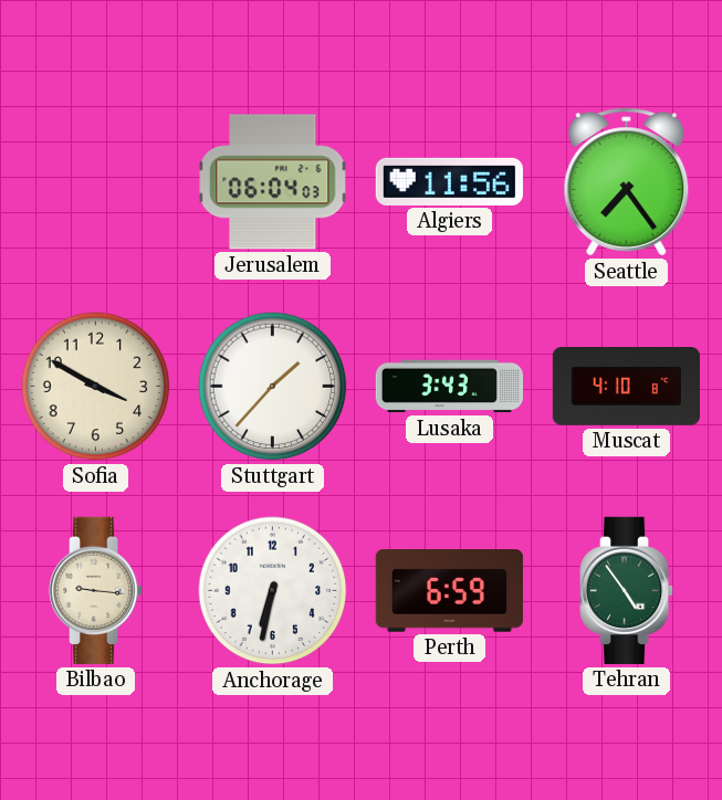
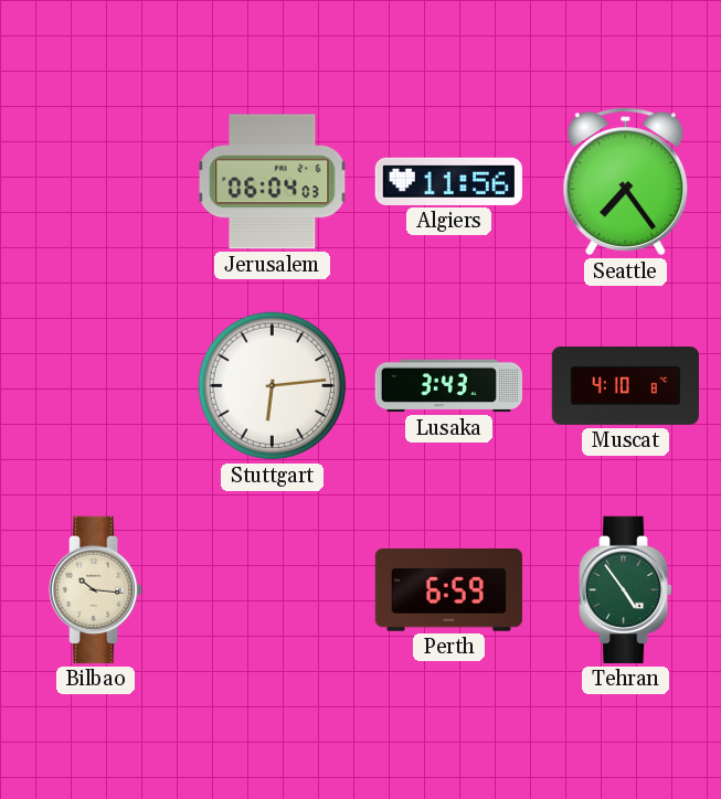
Sofia: 3:50 -> none
Stuttgart: 1:37 -> 6:14
Bilbao: 9:16 -> 10:16
Anchorage: 6:32 -> none
